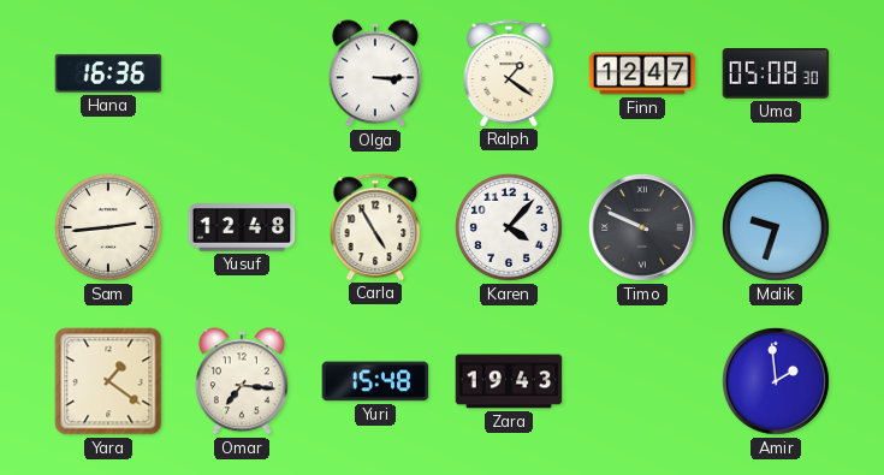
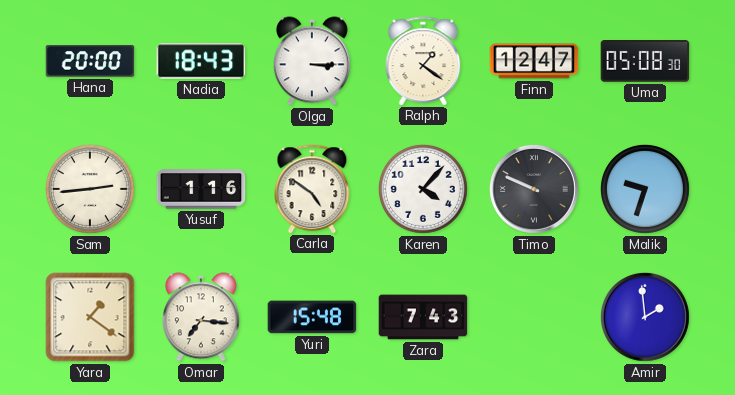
Hana: 16:36 -> 20:00
Nadia: none -> 18:43
Yusuf: 12:48 -> 1:16
Carla: 4:55 -> 4:51
Zara: 19:43 -> 7:43
